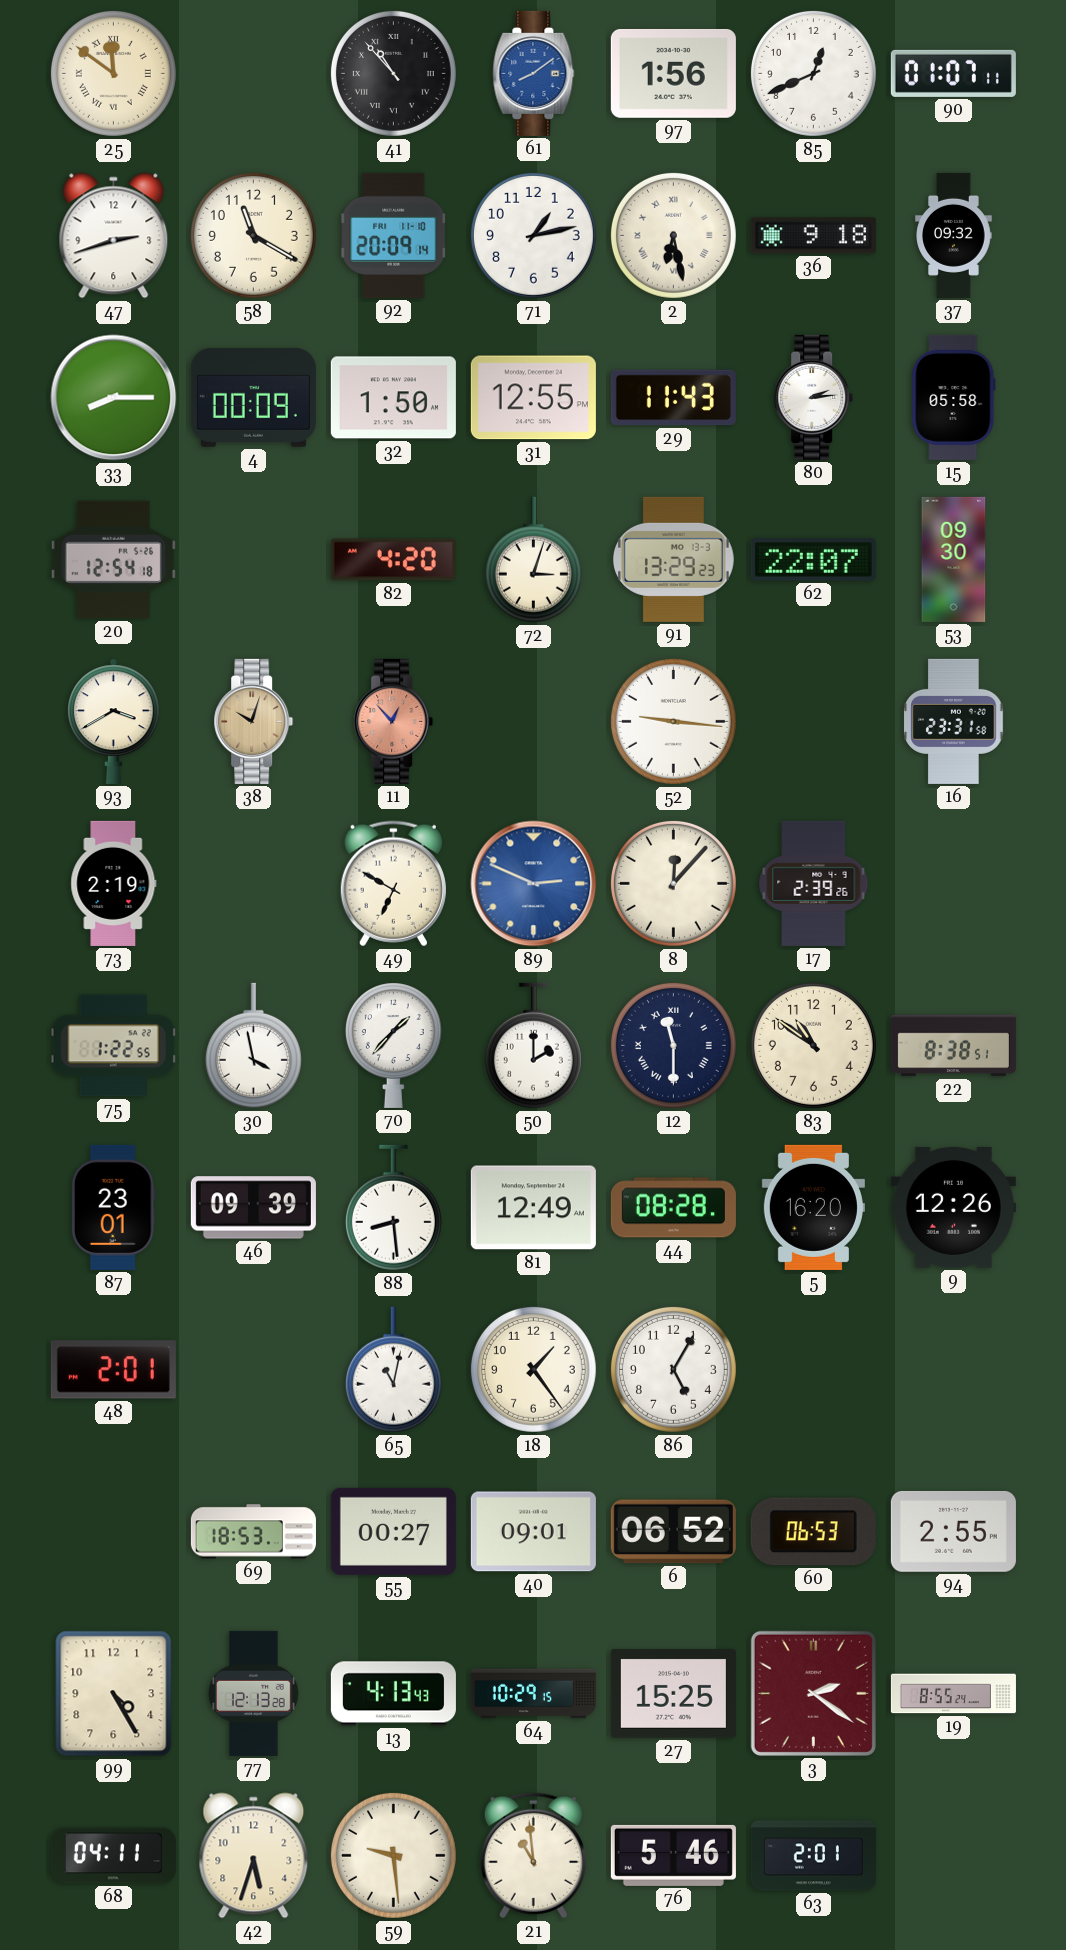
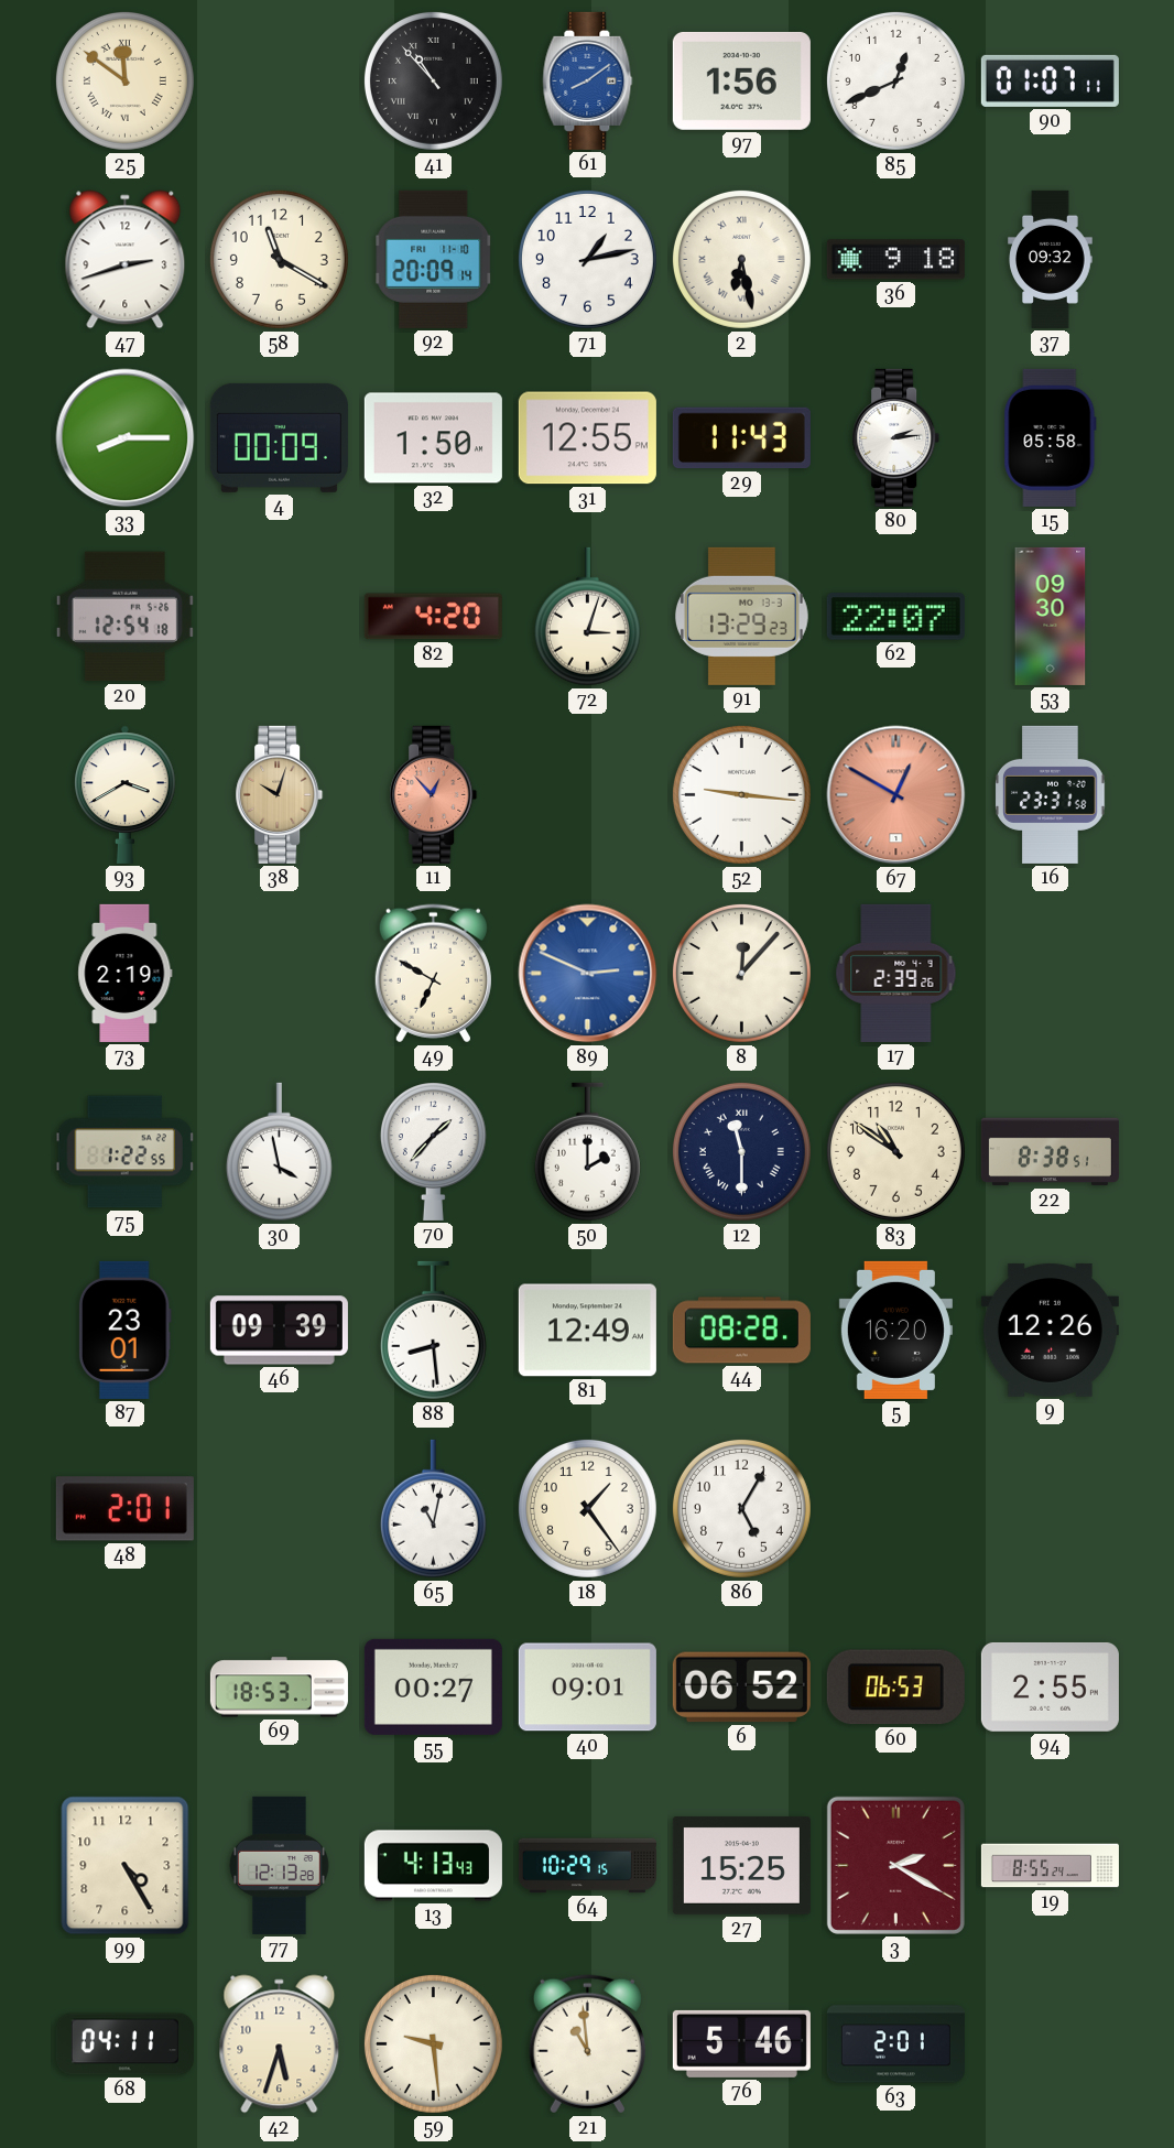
67: none -> 12:50
3: 2:21 -> 2:20
